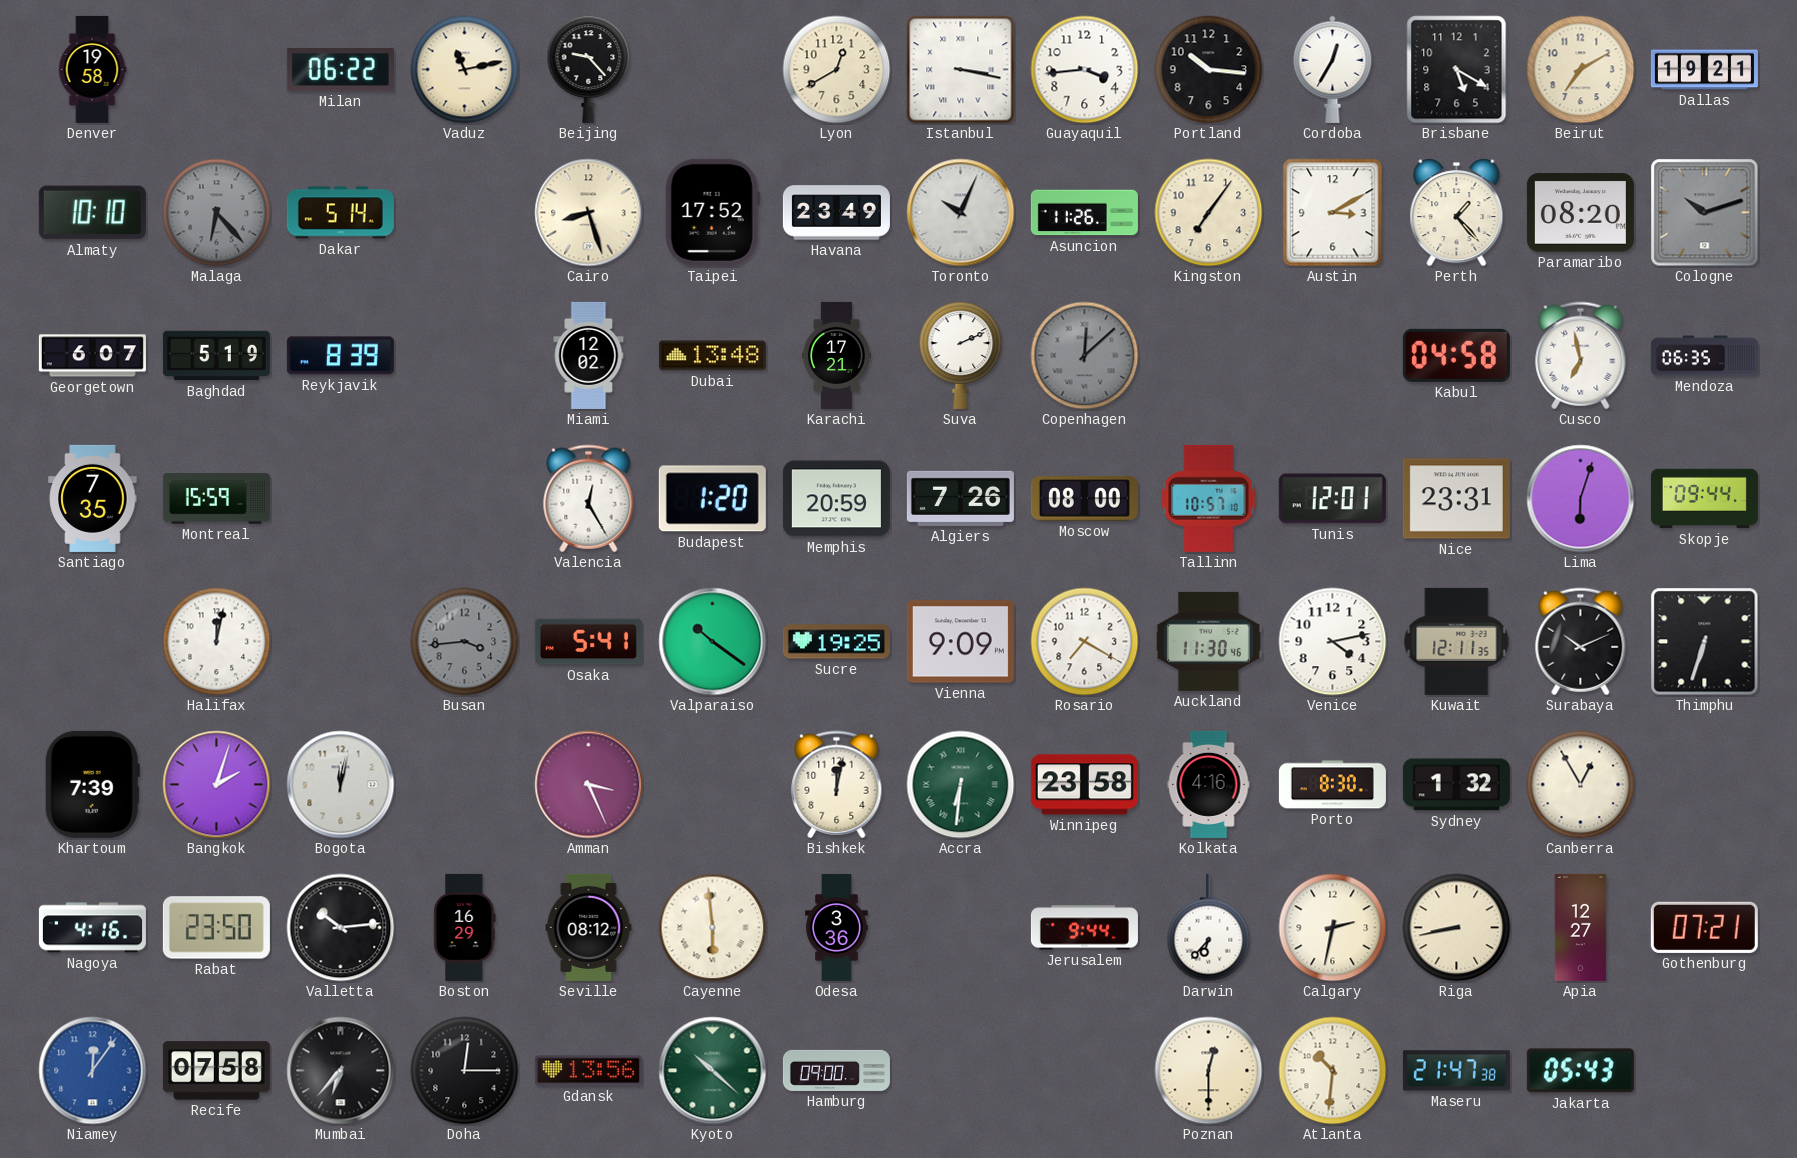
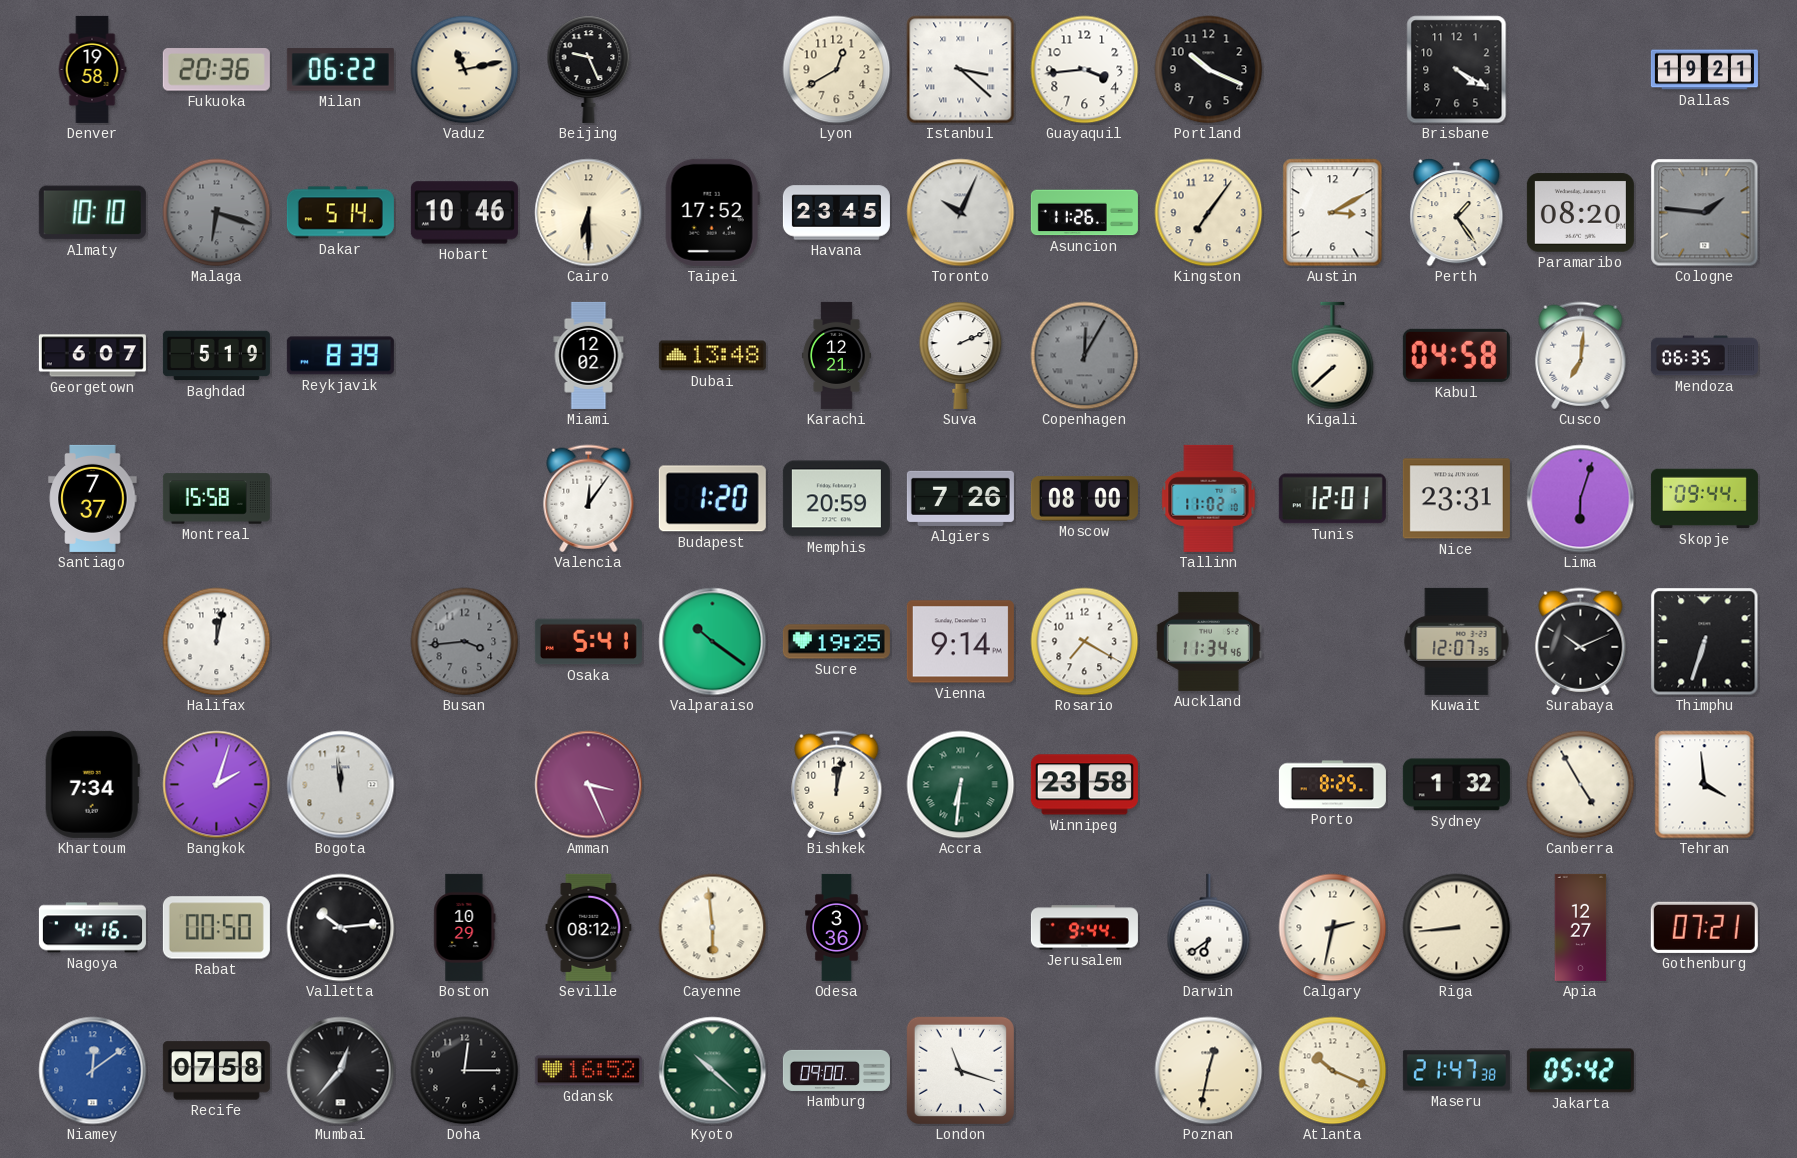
Fukuoka: none -> 20:36
Beijing: 9:23 -> 9:26
Istanbul: 3:17 -> 3:22
Portland: 10:16 -> 10:19
Cordoba: 12:35 -> none
Brisbane: 5:20 -> 4:20
Beirut: 7:10 -> none
Malaga: 6:23 -> 6:18
Hobart: none -> 10:46
Cairo: 8:27 -> 6:30
Havana: 23:49 -> 23:45
Perth: 1:23 -> 1:24
Cologne: 10:12 -> 1:46
Karachi: 17:21 -> 12:21
Copenhagen: 12:08 -> 12:05
Kigali: none -> 7:38
Cusco: 6:58 -> 7:01
Santiago: 7:35 -> 7:37
Montreal: 15:59 -> 15:58
Valencia: 12:25 -> 12:06
Tallinn: 10:57 -> 11:02
Vienna: 9:09 -> 9:14
Auckland: 11:30 -> 11:34
Venice: 4:13 -> none
Kuwait: 12:11 -> 12:07
Khartoum: 7:39 -> 7:34
Bogota: 12:02 -> 11:59
Kolkata: 4:16 -> none
Porto: 8:30 -> 8:25
Canberra: 12:55 -> 4:55
Tehran: none -> 3:59
Rabat: 23:50 -> 00:50
Boston: 16:29 -> 10:29
Darwin: 6:37 -> 6:39
Riga: 8:43 -> 8:44
Niamey: 12:06 -> 12:09
Mumbai: 6:37 -> 12:37
Gdansk: 13:56 -> 16:52
London: none -> 11:18
Poznan: 12:30 -> 12:32
Atlanta: 10:31 -> 10:19
Jakarta: 05:43 -> 05:42
